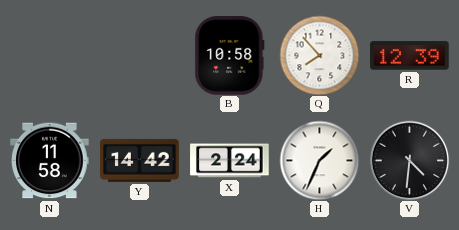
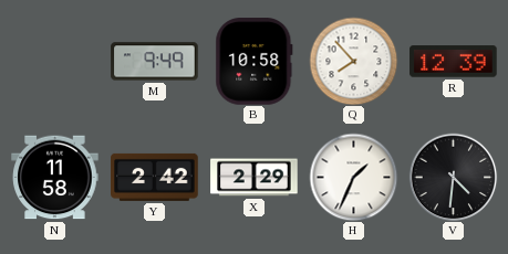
M: none -> 9:49
Y: 14:42 -> 2:42
X: 2:24 -> 2:29
